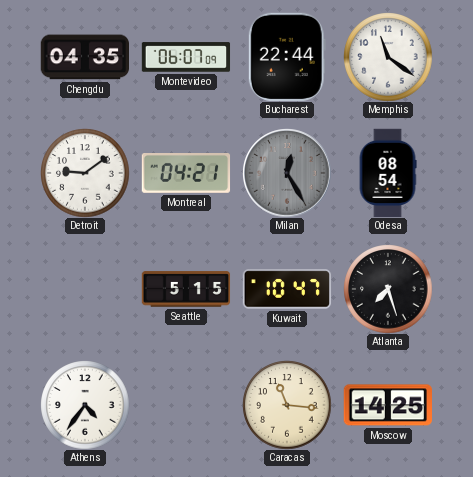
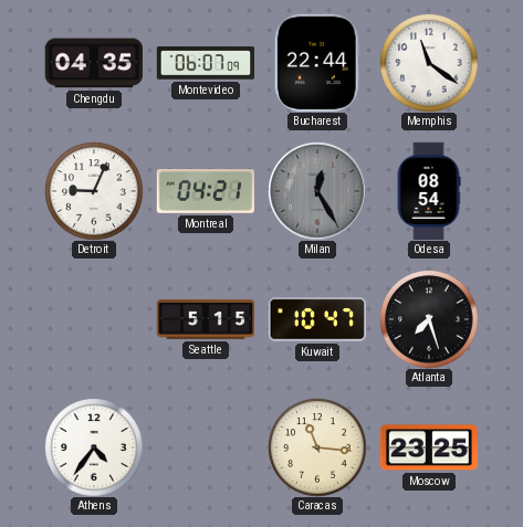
Detroit: 9:09 -> 9:04
Moscow: 14:25 -> 23:25
